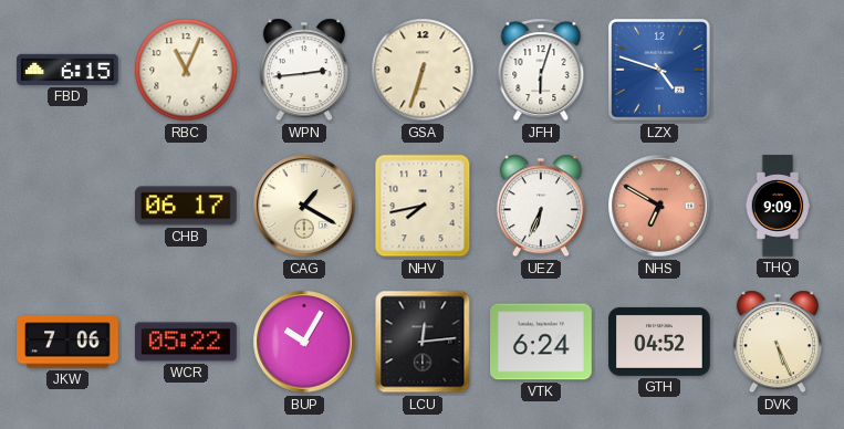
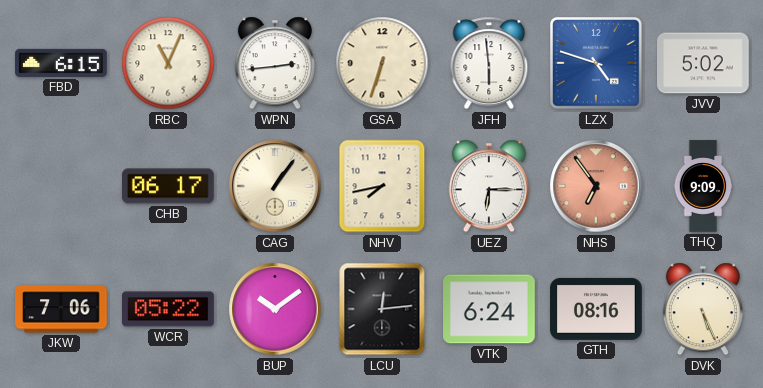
JFH: 6:03 -> 5:59
JVV: none -> 5:02
CAG: 1:20 -> 1:06
UEZ: 6:34 -> 6:15
NHS: 6:50 -> 6:54
BUP: 10:05 -> 10:09
GTH: 04:52 -> 08:16
